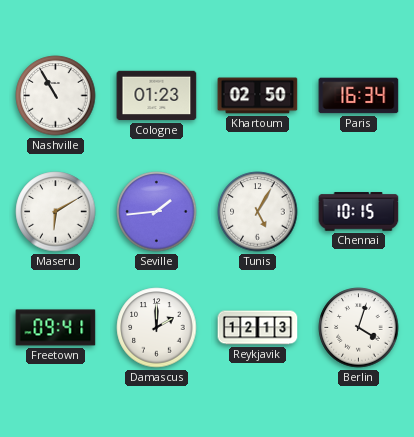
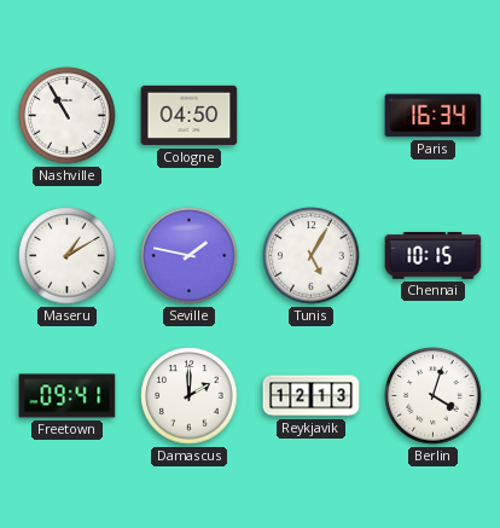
Cologne: 01:23 -> 04:50
Khartoum: 02:50 -> none
Maseru: 6:10 -> 1:10
Seville: 1:44 -> 1:47
